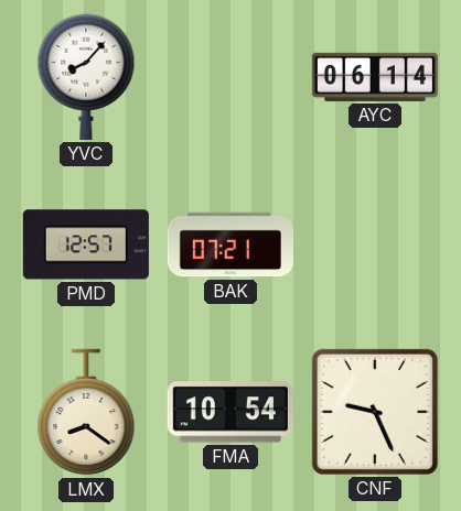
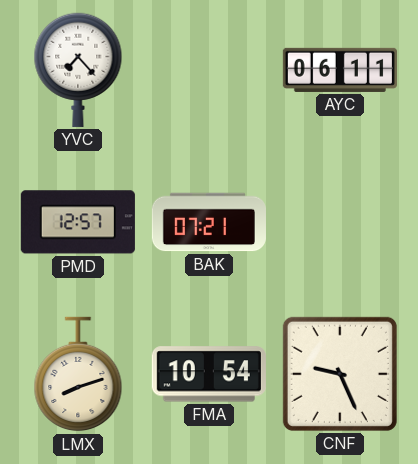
YVC: 8:07 -> 7:23
AYC: 06:14 -> 06:11
LMX: 8:21 -> 8:12
